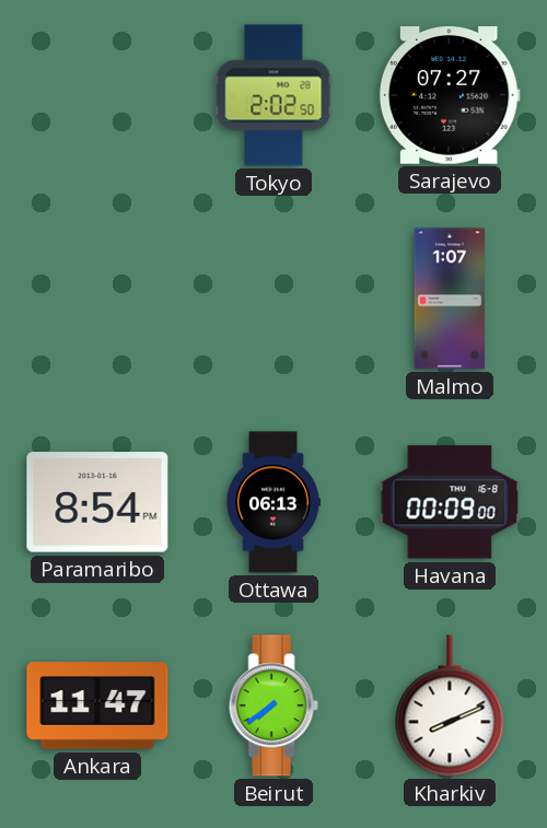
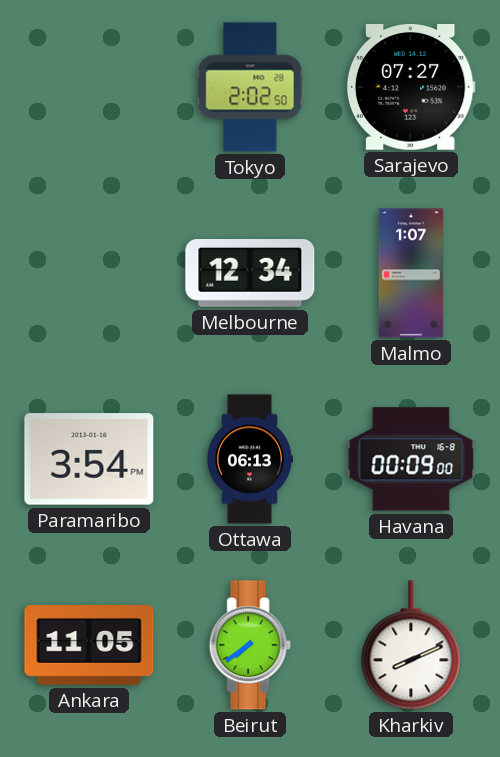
Melbourne: none -> 12:34
Paramaribo: 8:54 -> 3:54
Ankara: 11:47 -> 11:05
